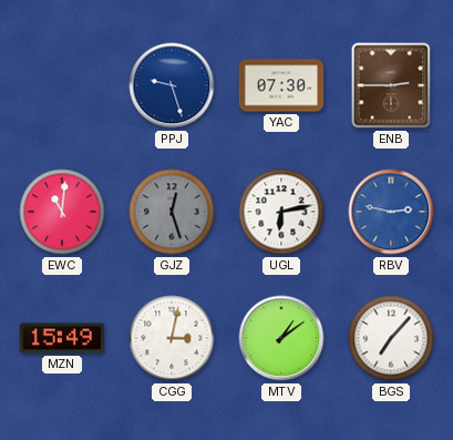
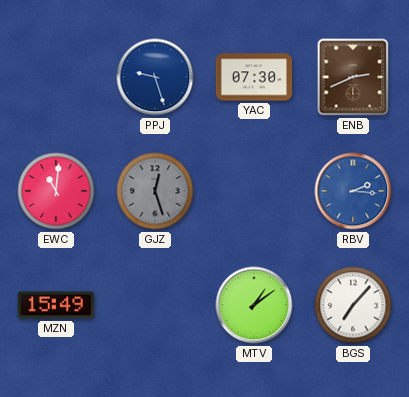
ENB: 2:45 -> 2:41
UGL: 6:13 -> none
RBV: 2:47 -> 2:16
CGG: 3:02 -> none
